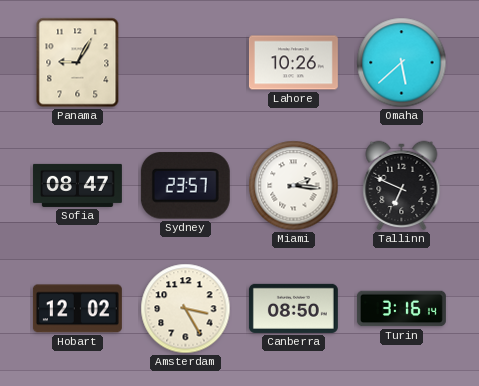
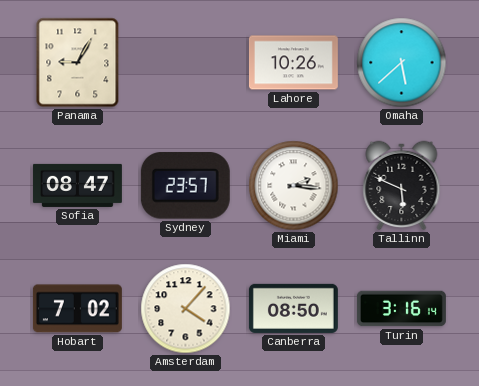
Tallinn: 6:49 -> 5:49
Hobart: 12:02 -> 7:02
Amsterdam: 3:25 -> 4:07
